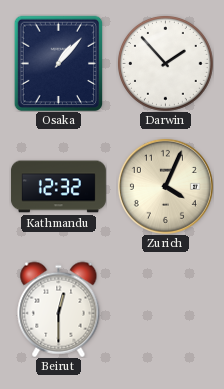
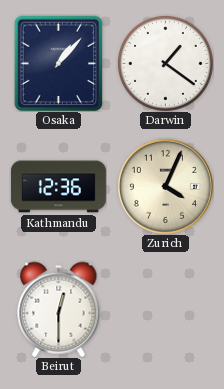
Darwin: 1:53 -> 1:21
Kathmandu: 12:32 -> 12:36
